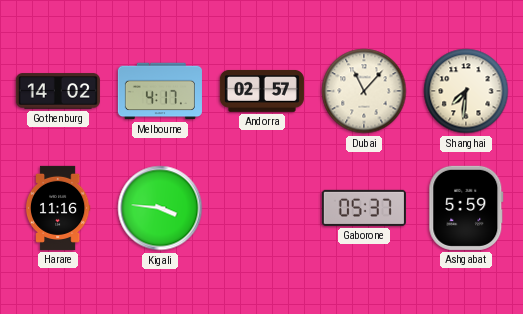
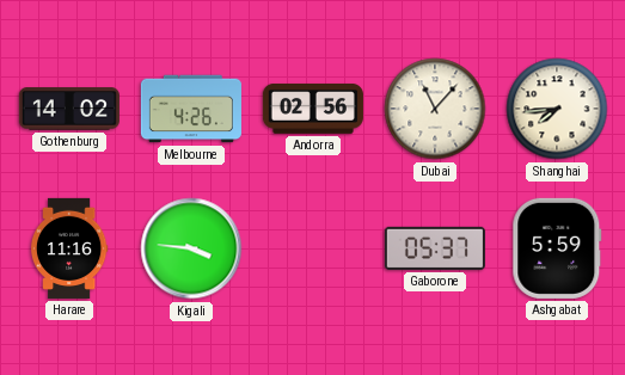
Melbourne: 4:17 -> 4:26
Andorra: 02:57 -> 02:56
Shanghai: 7:31 -> 7:44
